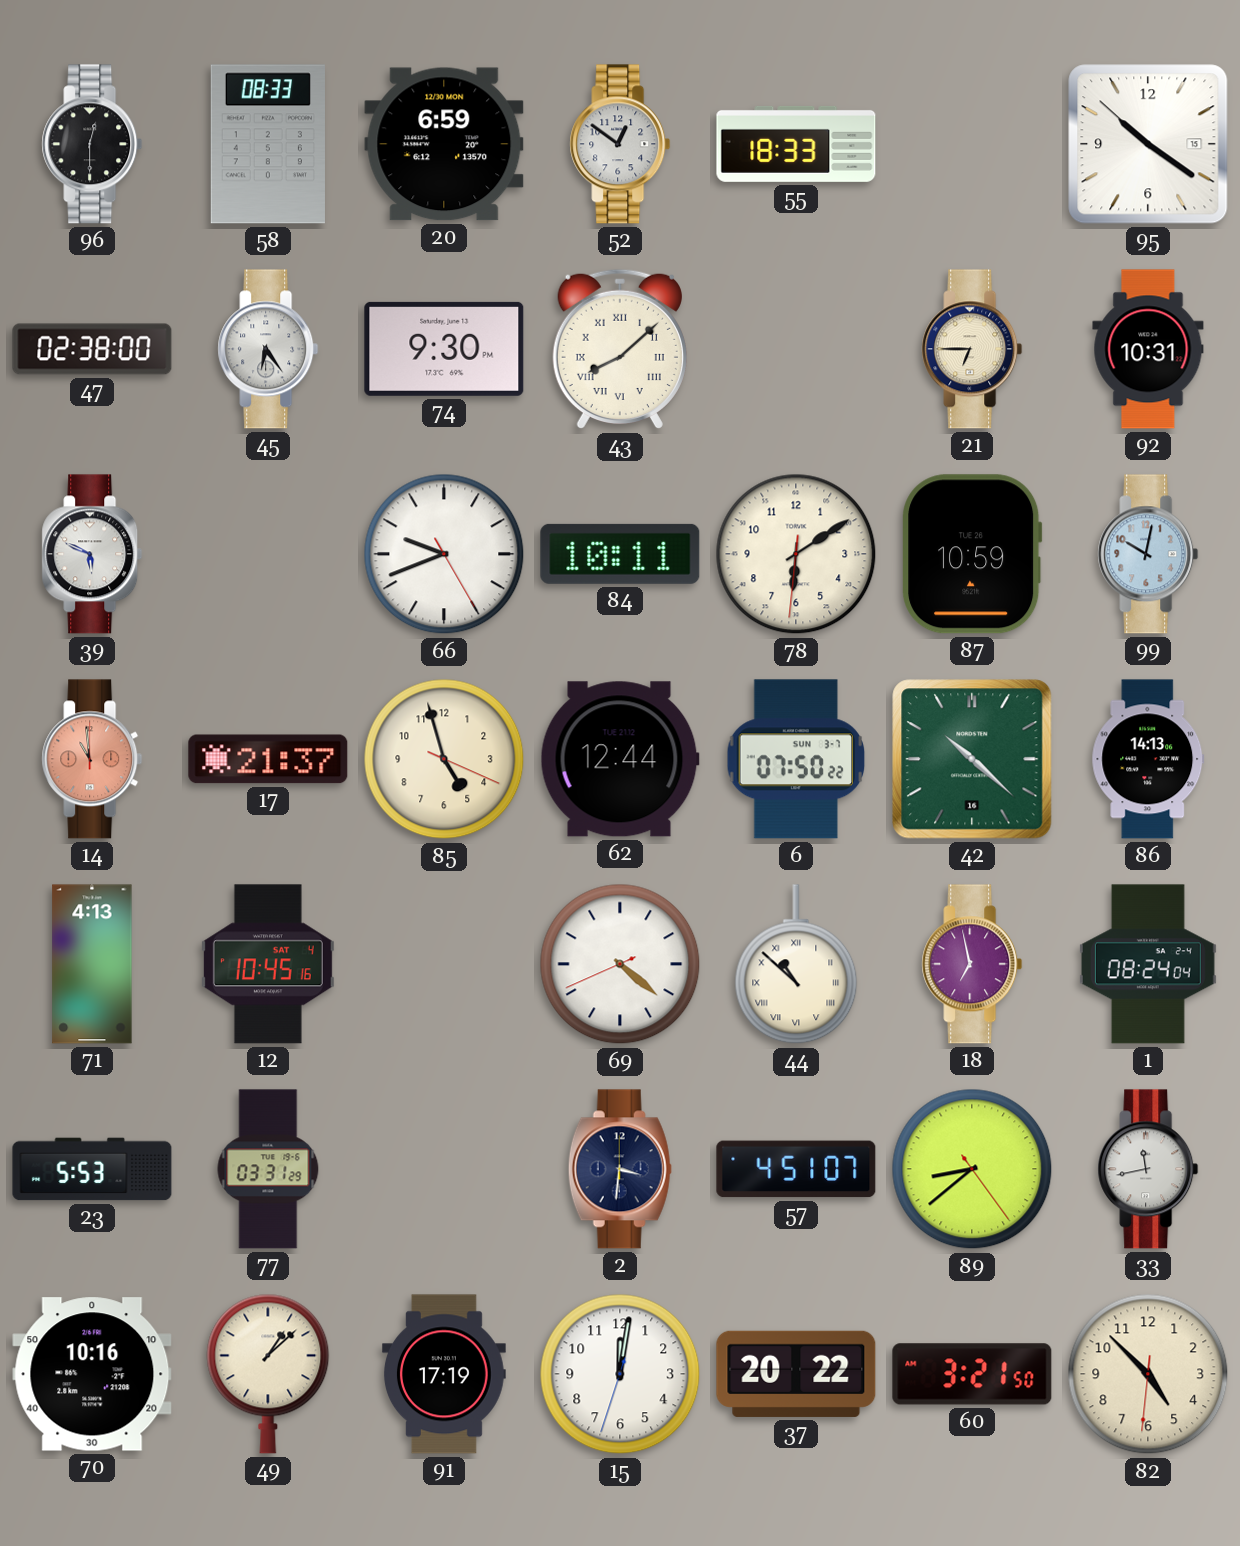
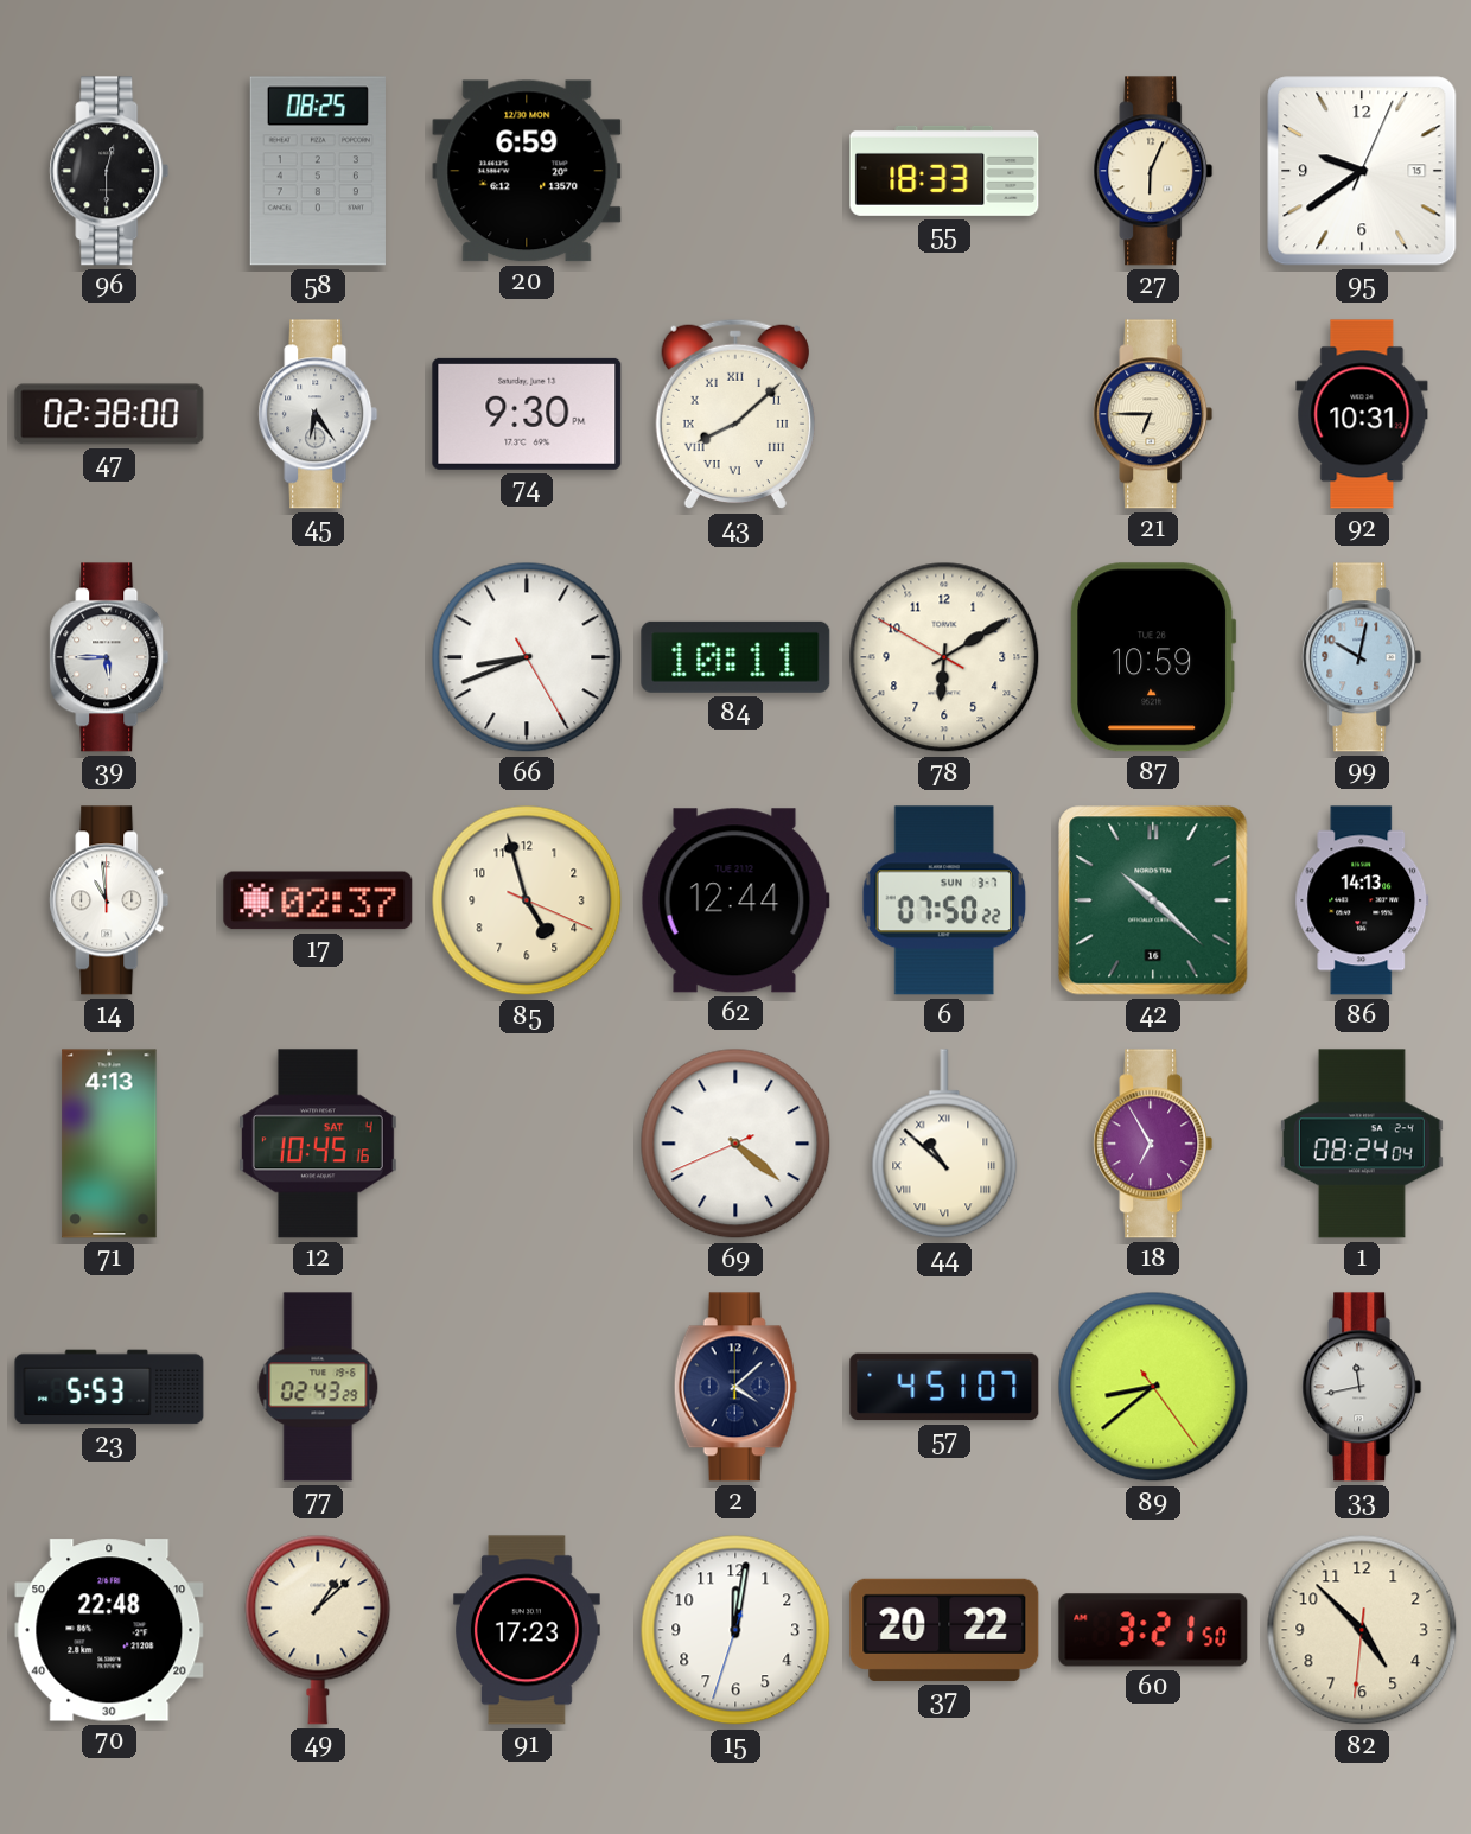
58: 08:33 -> 08:25
52: 12:51 -> none
27: none -> 6:04
95: 10:20 -> 9:39
39: 5:49 -> 5:45
66: 9:41 -> 8:41
78: 6:09:31 -> 6:09:50
14 dial: salmon -> white
17: 21:37 -> 02:37
18: 6:58 -> 6:55
77: 03:31 -> 02:43
2: 3:31 -> 4:08
70: 10:16 -> 22:48
91: 17:19 -> 17:23
